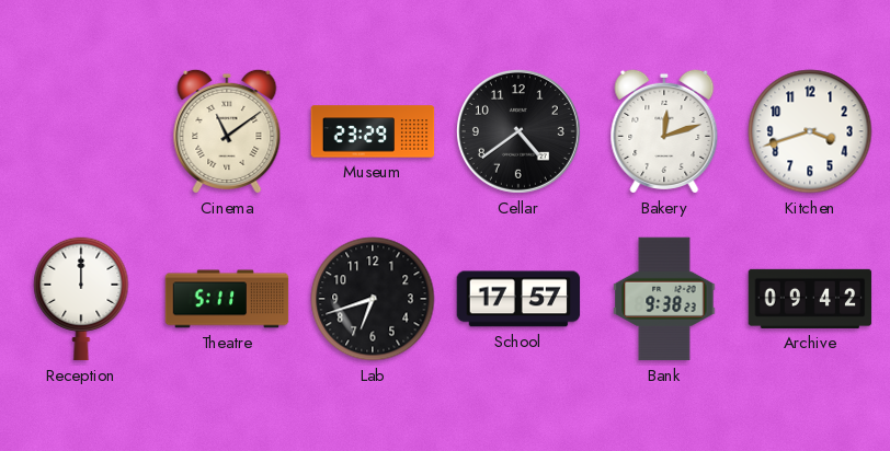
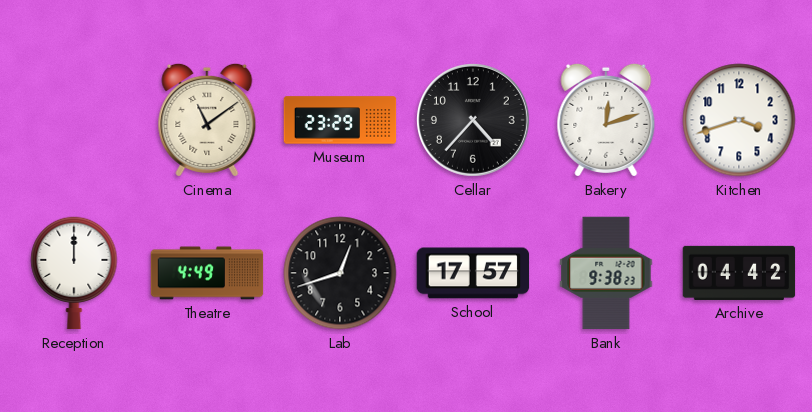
Cellar: 4:39 -> 4:37
Theatre: 5:11 -> 4:49
Lab: 6:42 -> 12:42
Archive: 09:42 -> 04:42
